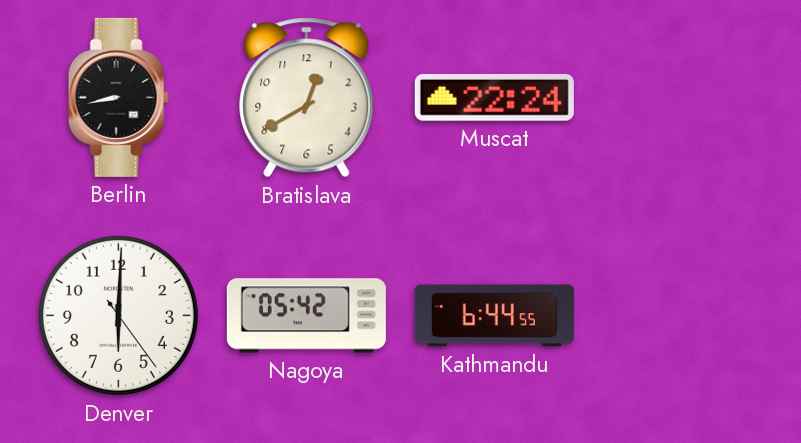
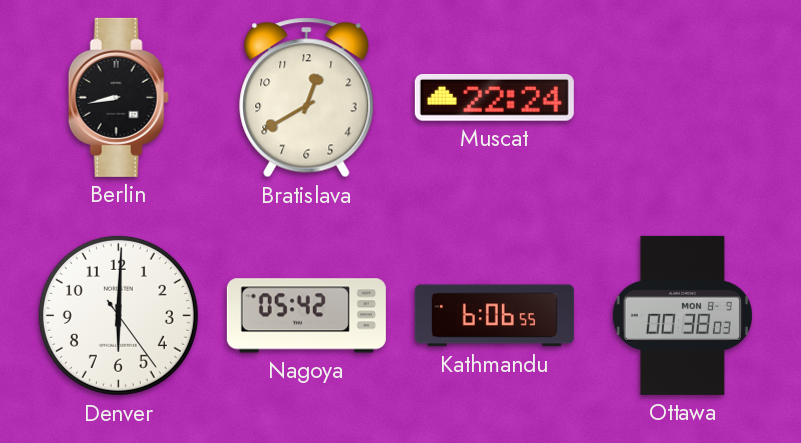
Kathmandu: 6:44 -> 6:06
Ottawa: none -> 00:38
